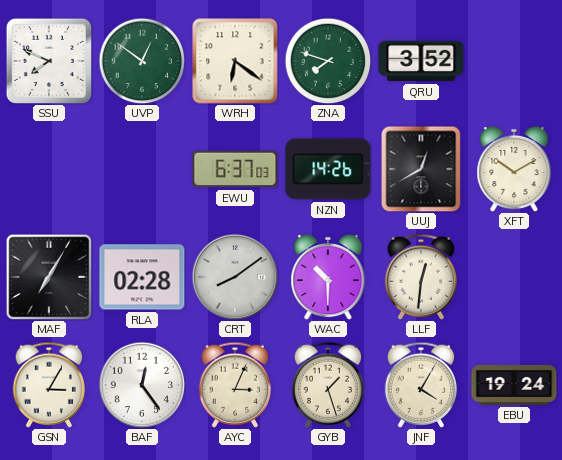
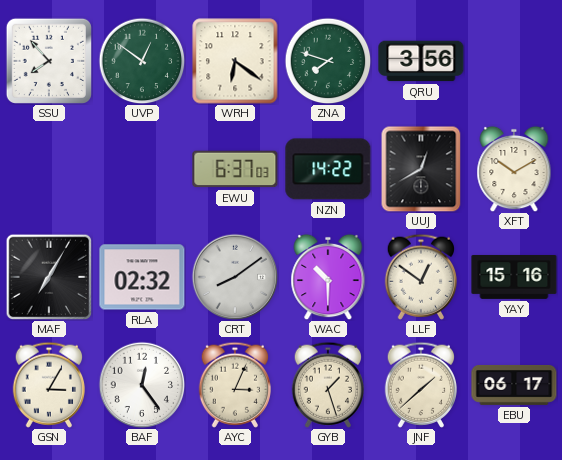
SSU: 7:49 -> 7:53
QRU: 3:52 -> 3:56
NZN: 14:26 -> 14:22
RLA: 02:28 -> 02:32
LLF: 12:31 -> 12:51
YAY: none -> 15:16
JNF: 4:05 -> 1:38
EBU: 19:24 -> 06:17
